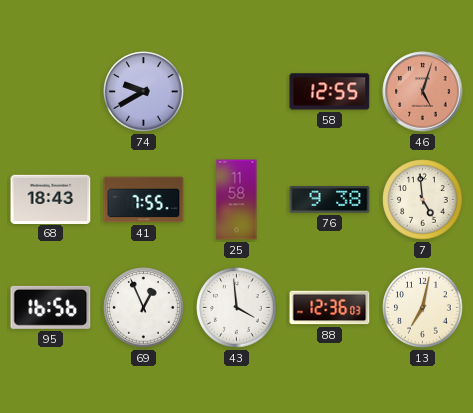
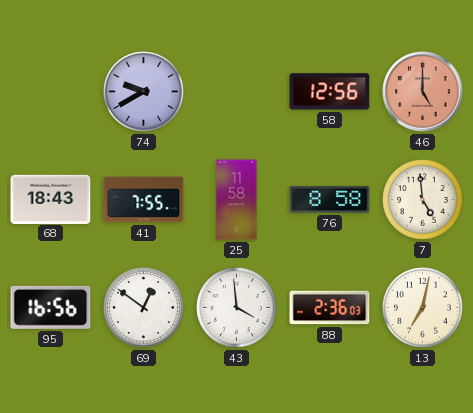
58: 12:55 -> 12:56
46: 5:03 -> 5:00
76: 9:38 -> 8:58
69: 12:56 -> 12:51
88: 12:36 -> 2:36
